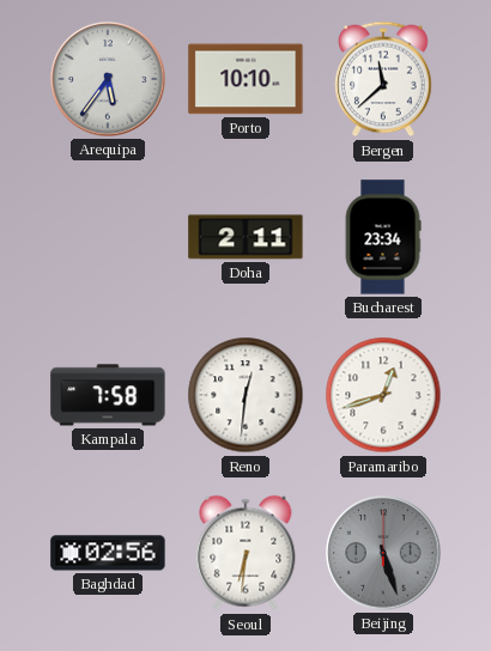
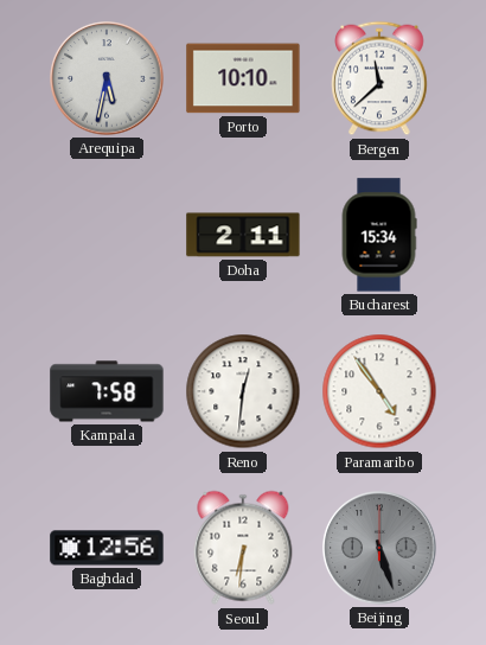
Arequipa: 5:36 -> 5:32
Bucharest: 23:34 -> 15:34
Paramaribo: 12:42 -> 4:54
Baghdad: 02:56 -> 12:56
